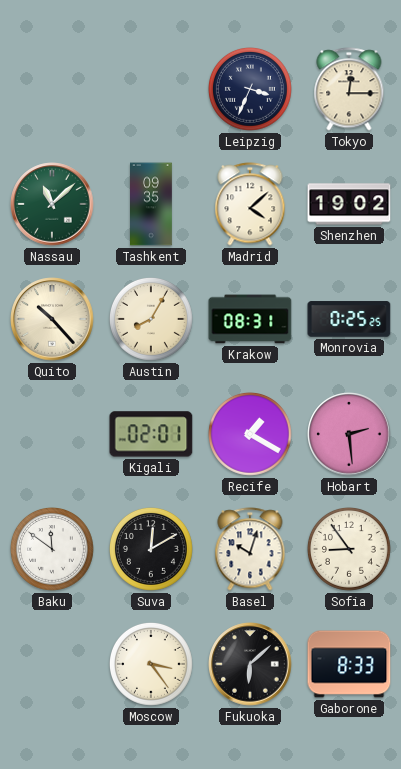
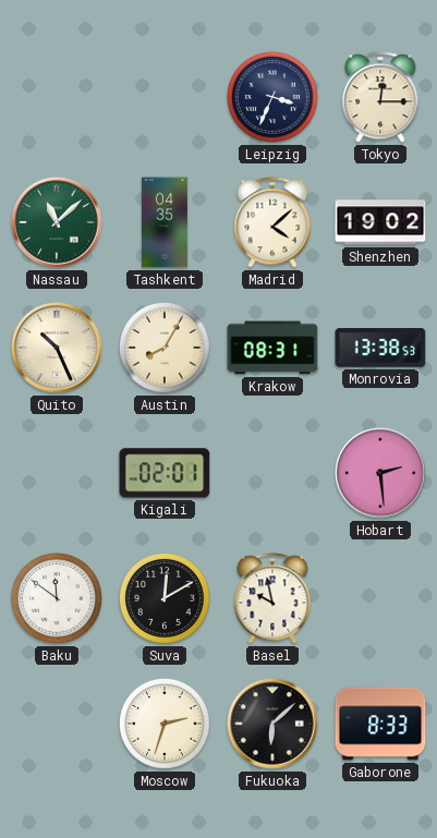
Tashkent: 09:35 -> 04:35
Quito: 10:23 -> 10:26
Monrovia: 0:25 -> 13:38
Recife: 1:20 -> none
Basel: 10:03 -> 9:58
Sofia: 8:54 -> none
Moscow: 3:24 -> 2:33
